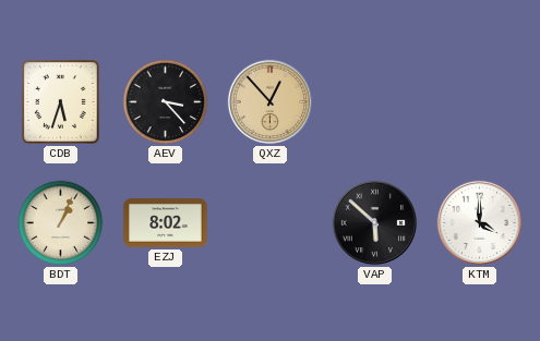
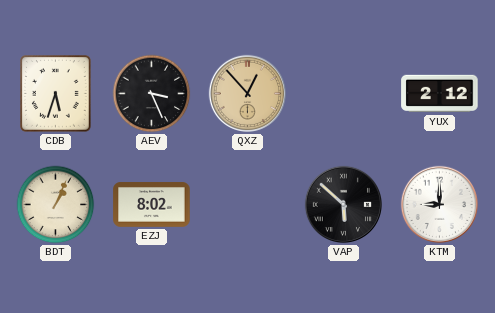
AEV: 3:23 -> 3:26
YUX: none -> 2:12
KTM: 4:00 -> 9:00
